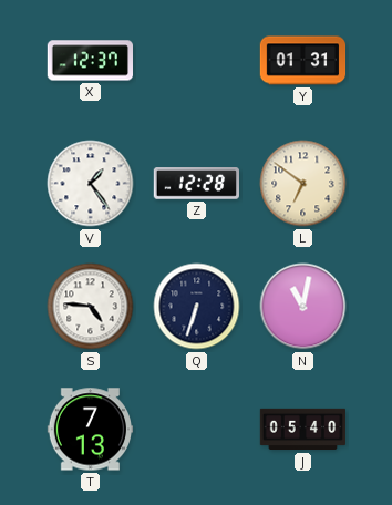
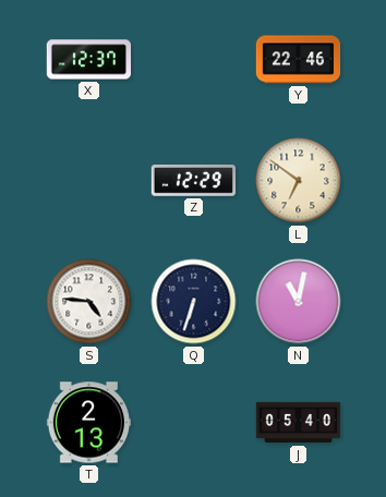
Y: 01:31 -> 22:46
V: 1:24 -> none
Z: 12:28 -> 12:29
T: 7:13 -> 2:13
